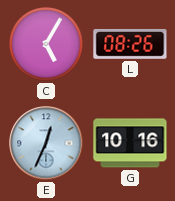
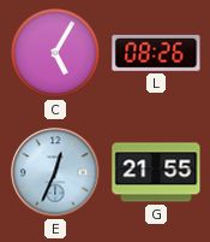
G: 10:16 -> 21:55
